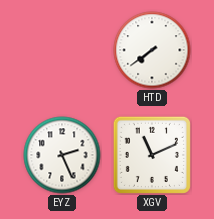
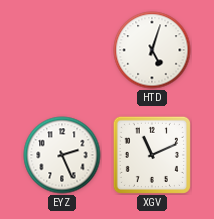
HTD: 7:39 -> 5:03
